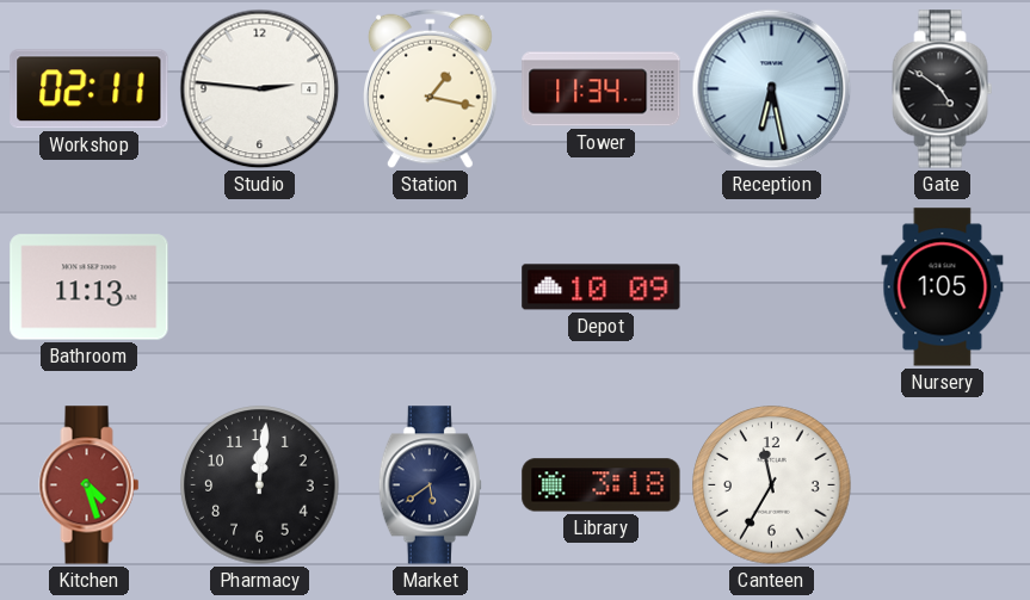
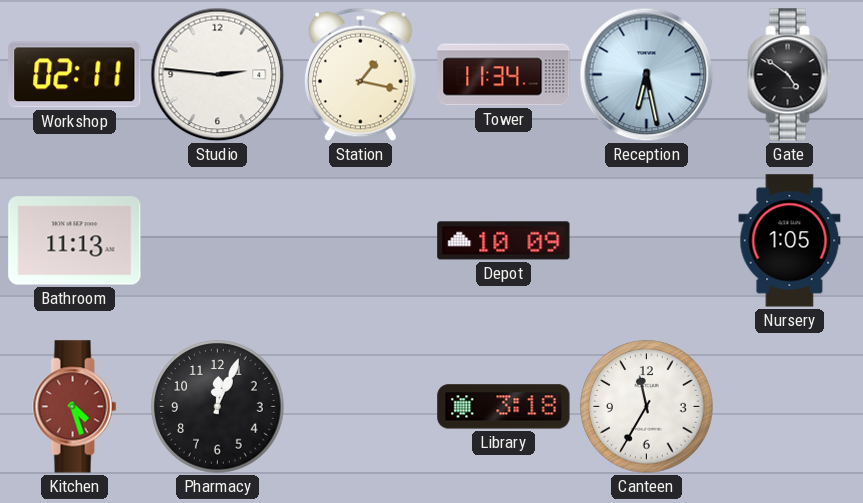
Pharmacy: 12:01 -> 12:04
Market: 5:39 -> none
